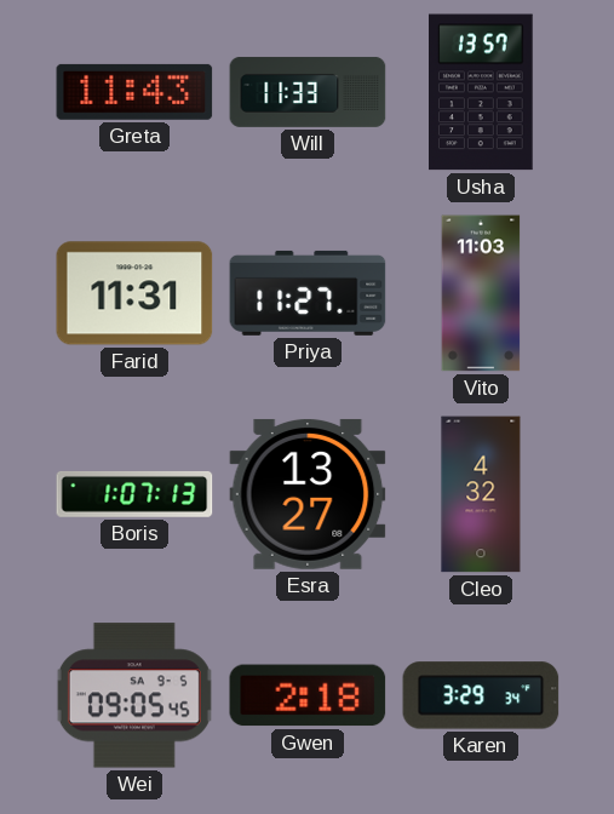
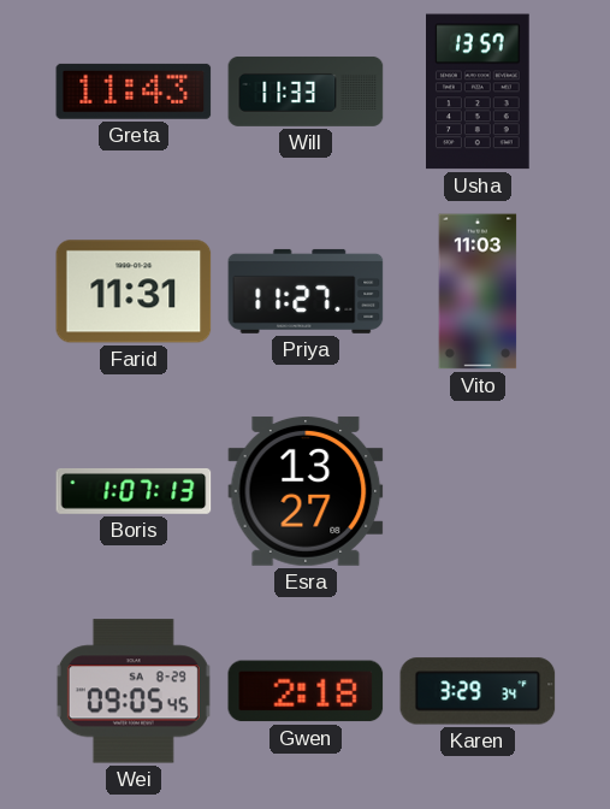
Cleo: 4:32 -> none
Wei date: SA 9-5 -> SA 8-29
